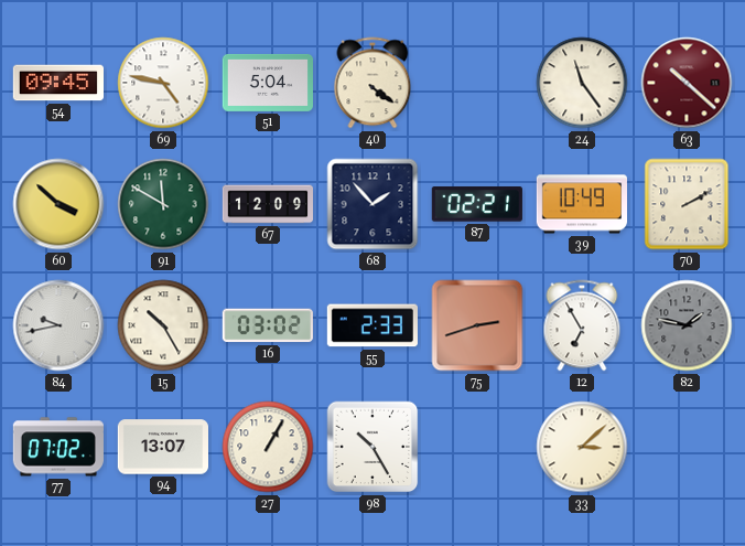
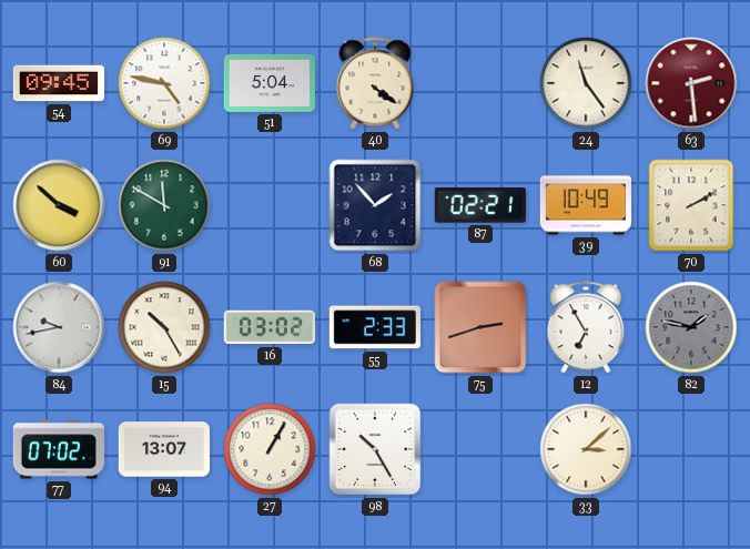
63: 10:22 -> 2:29
67: 12:09 -> none
